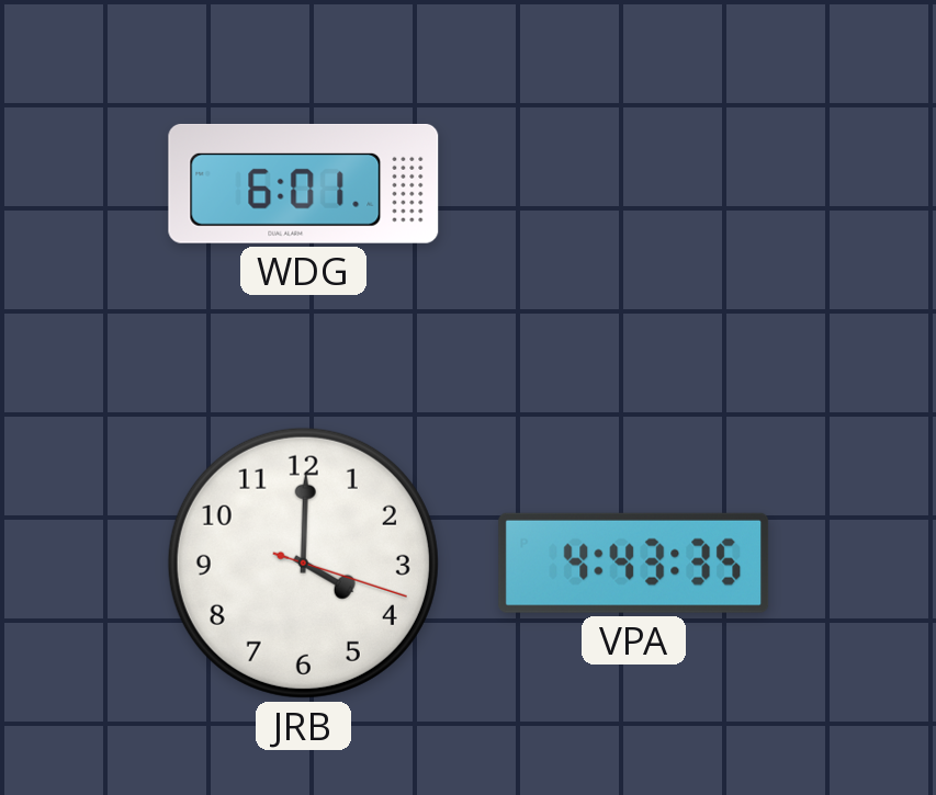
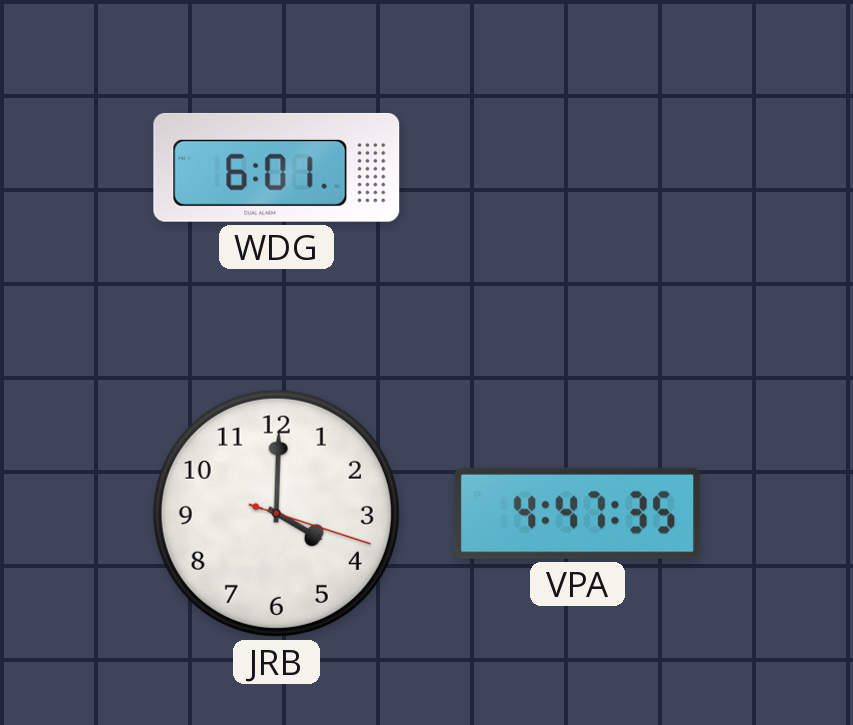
VPA: 4:43 -> 4:47
